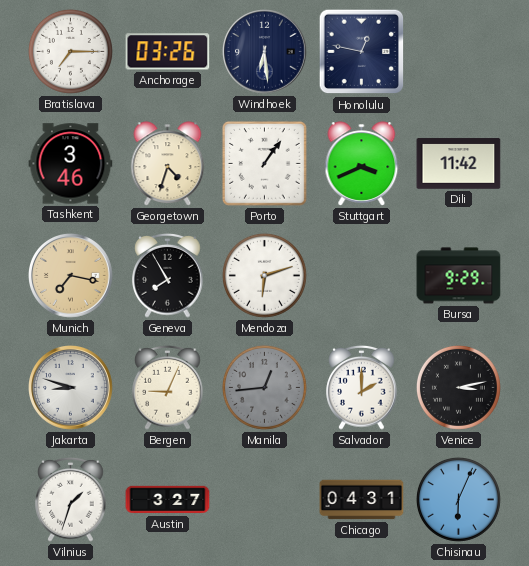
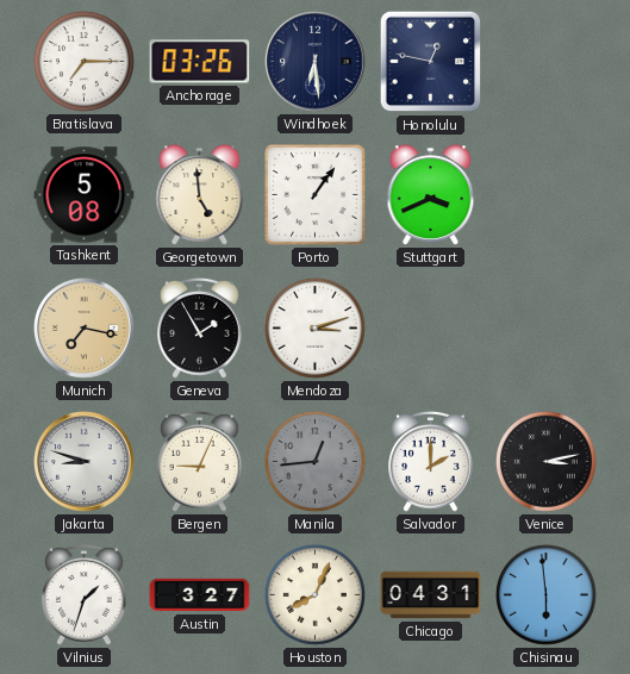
Tashkent: 3:46 -> 5:08
Georgetown: 4:33 -> 4:59
Dili: 11:42 -> none
Geneva: 7:55 -> 1:55
Mendoza: 6:12 -> 3:12
Bursa: 9:29 -> none
Houston: none -> 8:04
Chisinau: 6:04 -> 5:59
